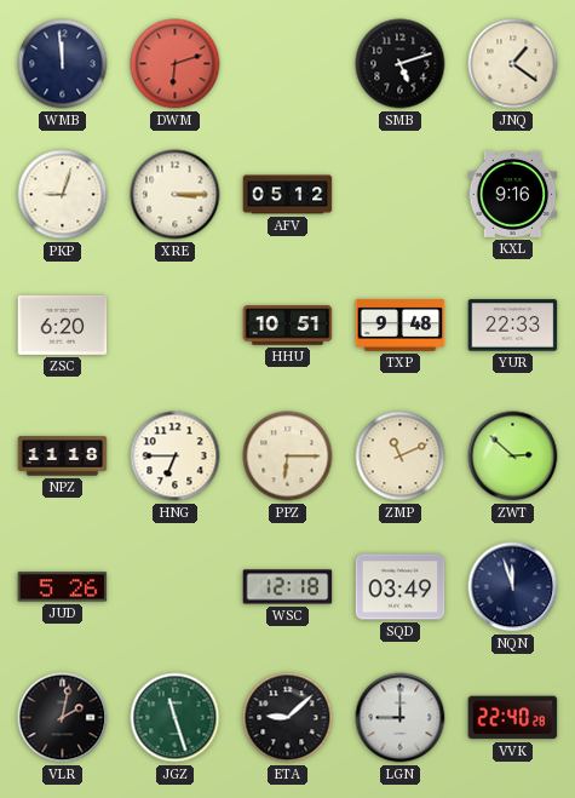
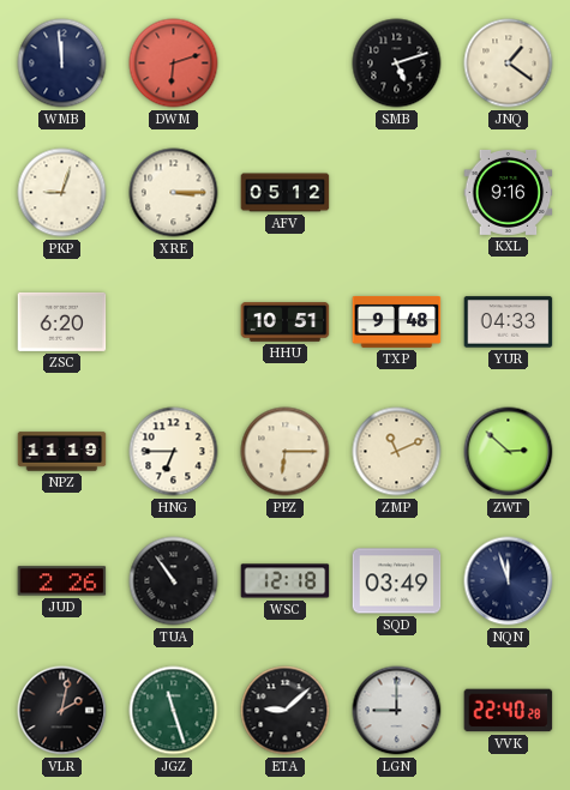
YUR: 22:33 -> 04:33
NPZ: 11:18 -> 11:19
JUD: 5:26 -> 2:26
TUA: none -> 10:54
